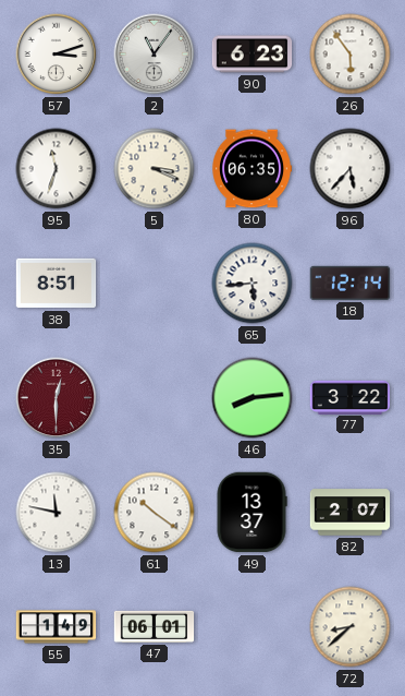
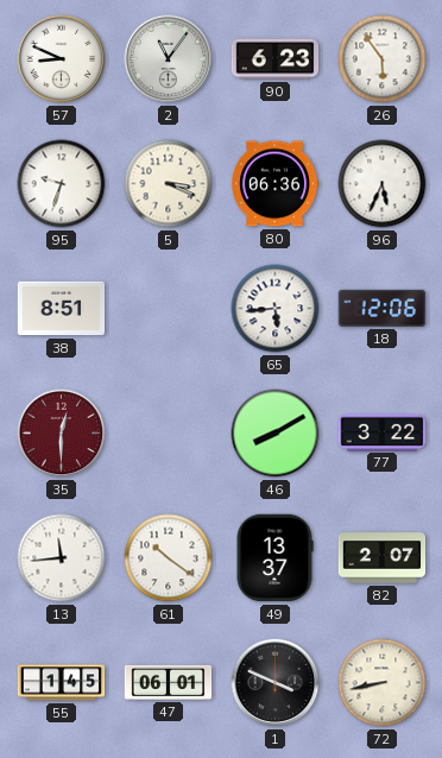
57: 3:12 -> 8:49
95: 11:33 -> 9:33
80: 06:35 -> 06:36
96: 5:37 -> 5:34
18: 12:14 -> 12:06
46: 8:14 -> 8:10
13: 11:47 -> 11:44
55: 1:49 -> 1:45
1: none -> 3:49
72: 8:38 -> 8:43
